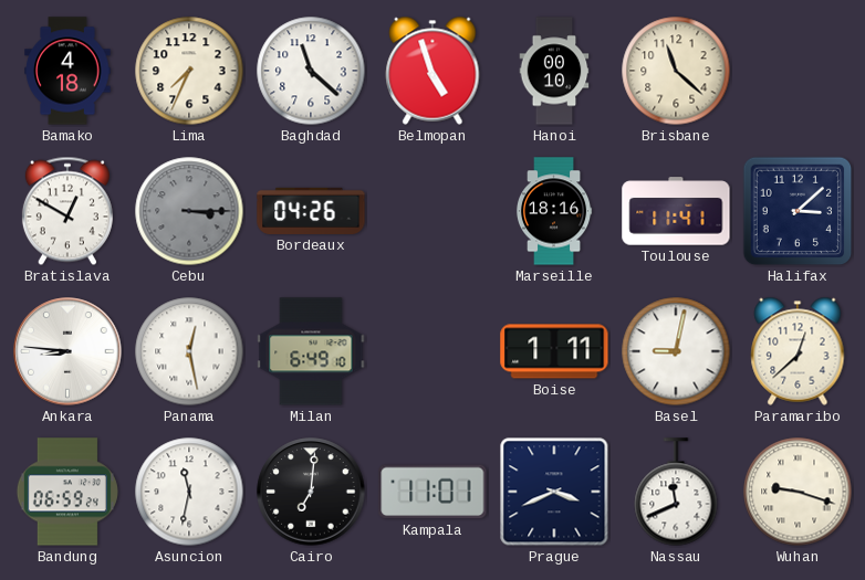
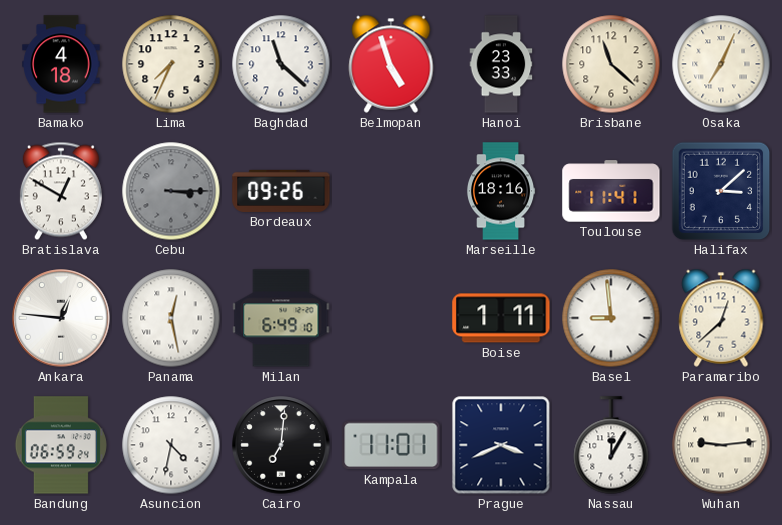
Hanoi: 00:10 -> 23:33
Osaka: none -> 7:04
Bordeaux: 04:26 -> 09:26
Ankara: 8:46 -> 12:46
Basel: 9:02 -> 8:59
Asuncion: 11:32 -> 4:32
Nassau: 11:41 -> 12:05
Wuhan: 9:18 -> 9:14
